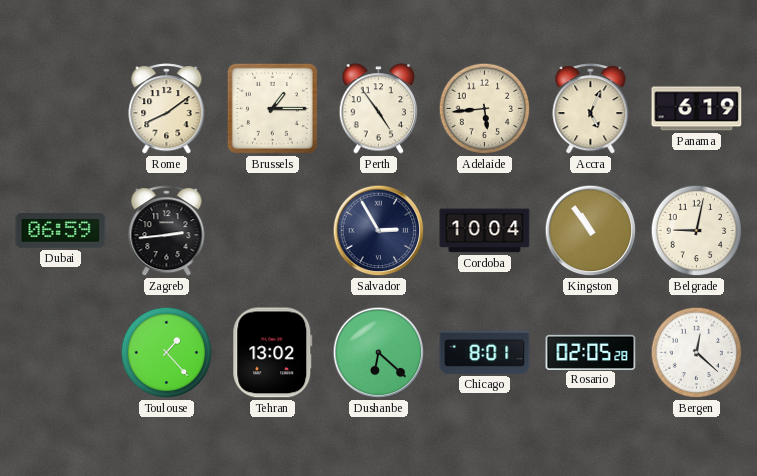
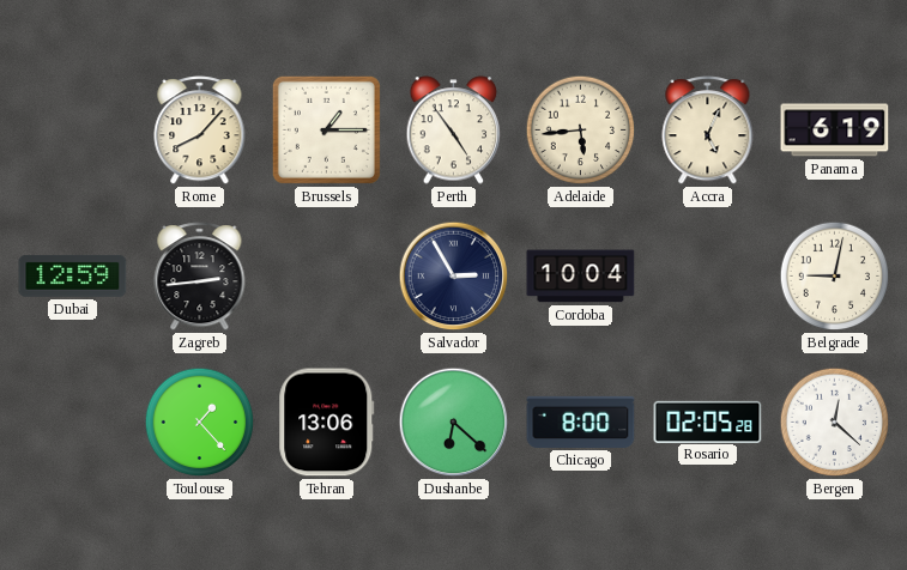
Rome: 8:09 -> 8:07
Dubai: 06:59 -> 12:59
Kingston: 10:54 -> none
Tehran: 13:02 -> 13:06
Chicago: 8:01 -> 8:00
